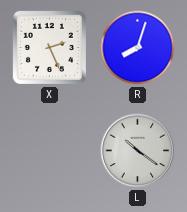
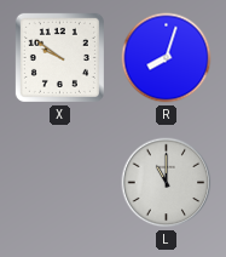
X: 2:26 -> 9:51
L: 10:21 -> 11:00
